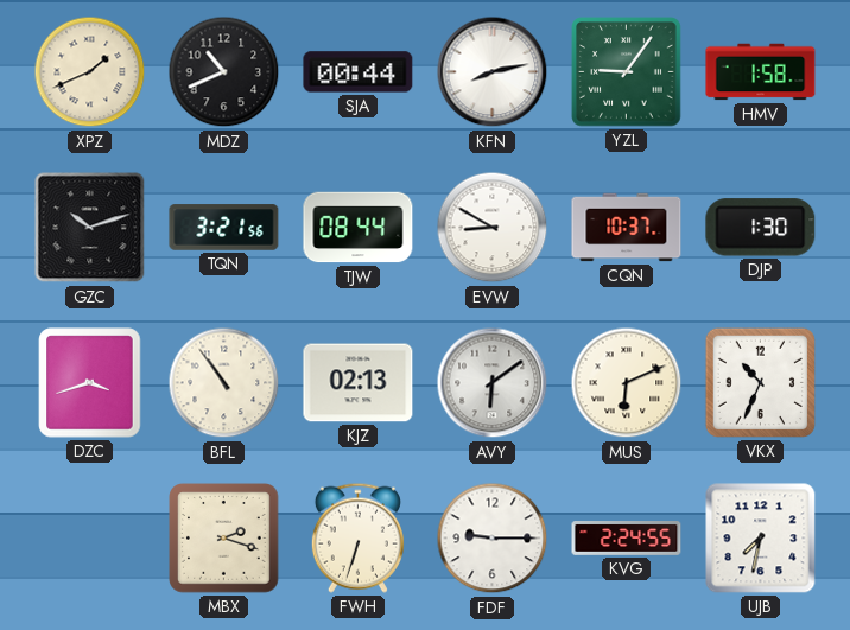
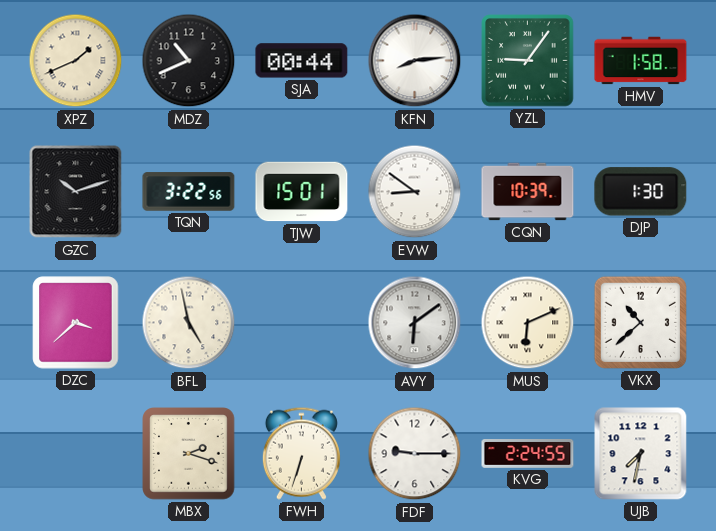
KFN: 8:13 -> 8:14
TQN: 3:21 -> 3:22
TJW: 08:44 -> 15:01
EVW: 8:50 -> 8:51
CQN: 10:37 -> 10:39
DZC: 3:42 -> 3:38
BFL: 10:54 -> 4:58
KJZ: 02:13 -> none
VKX: 10:34 -> 10:38
